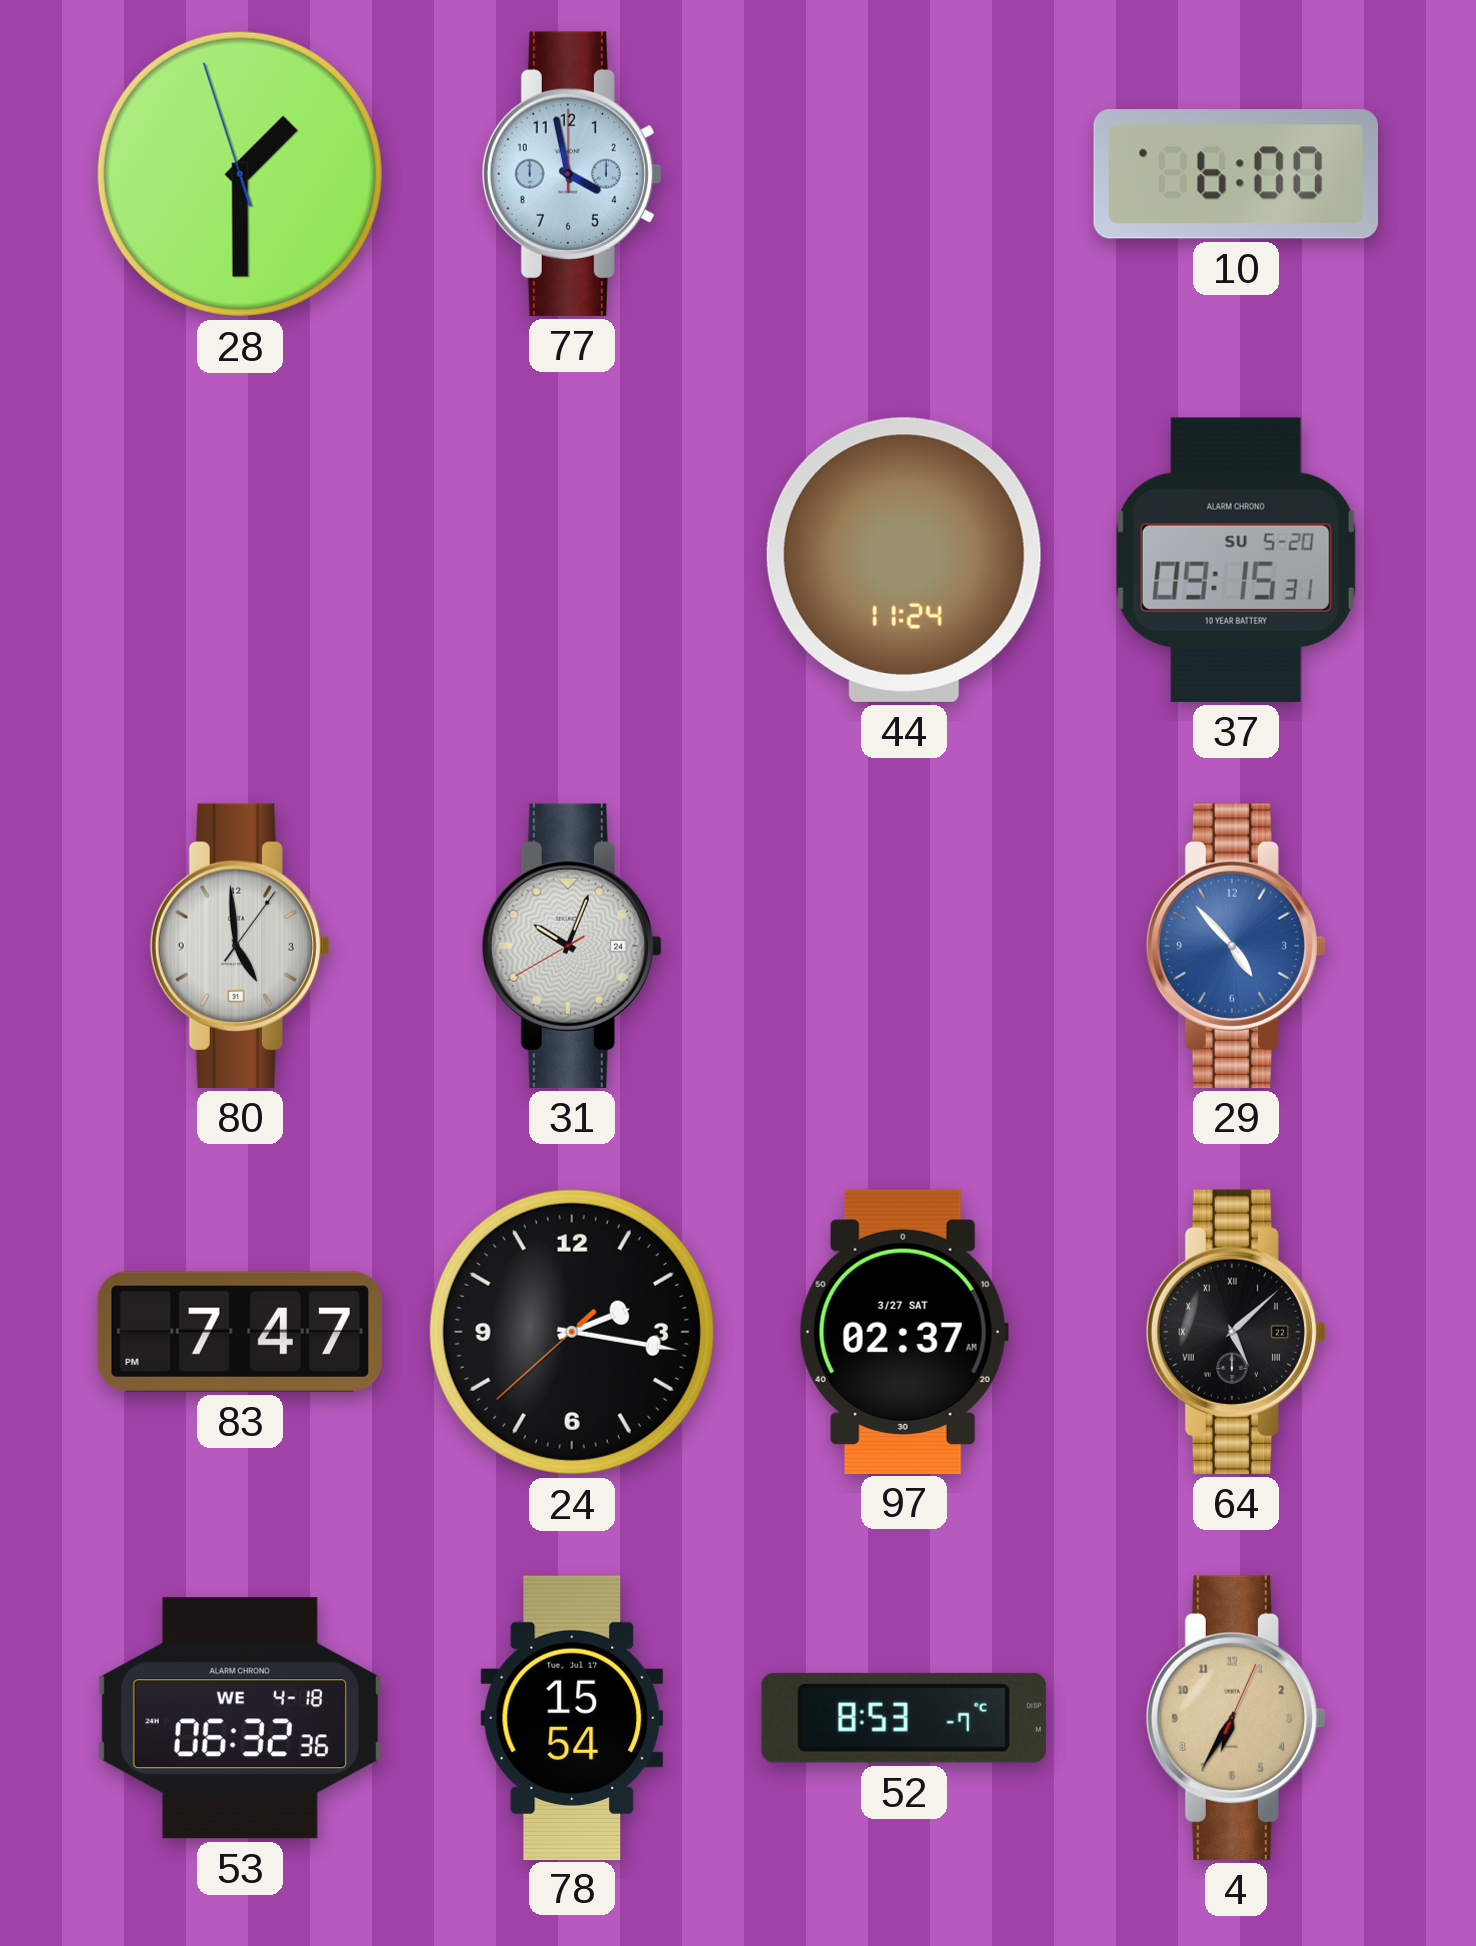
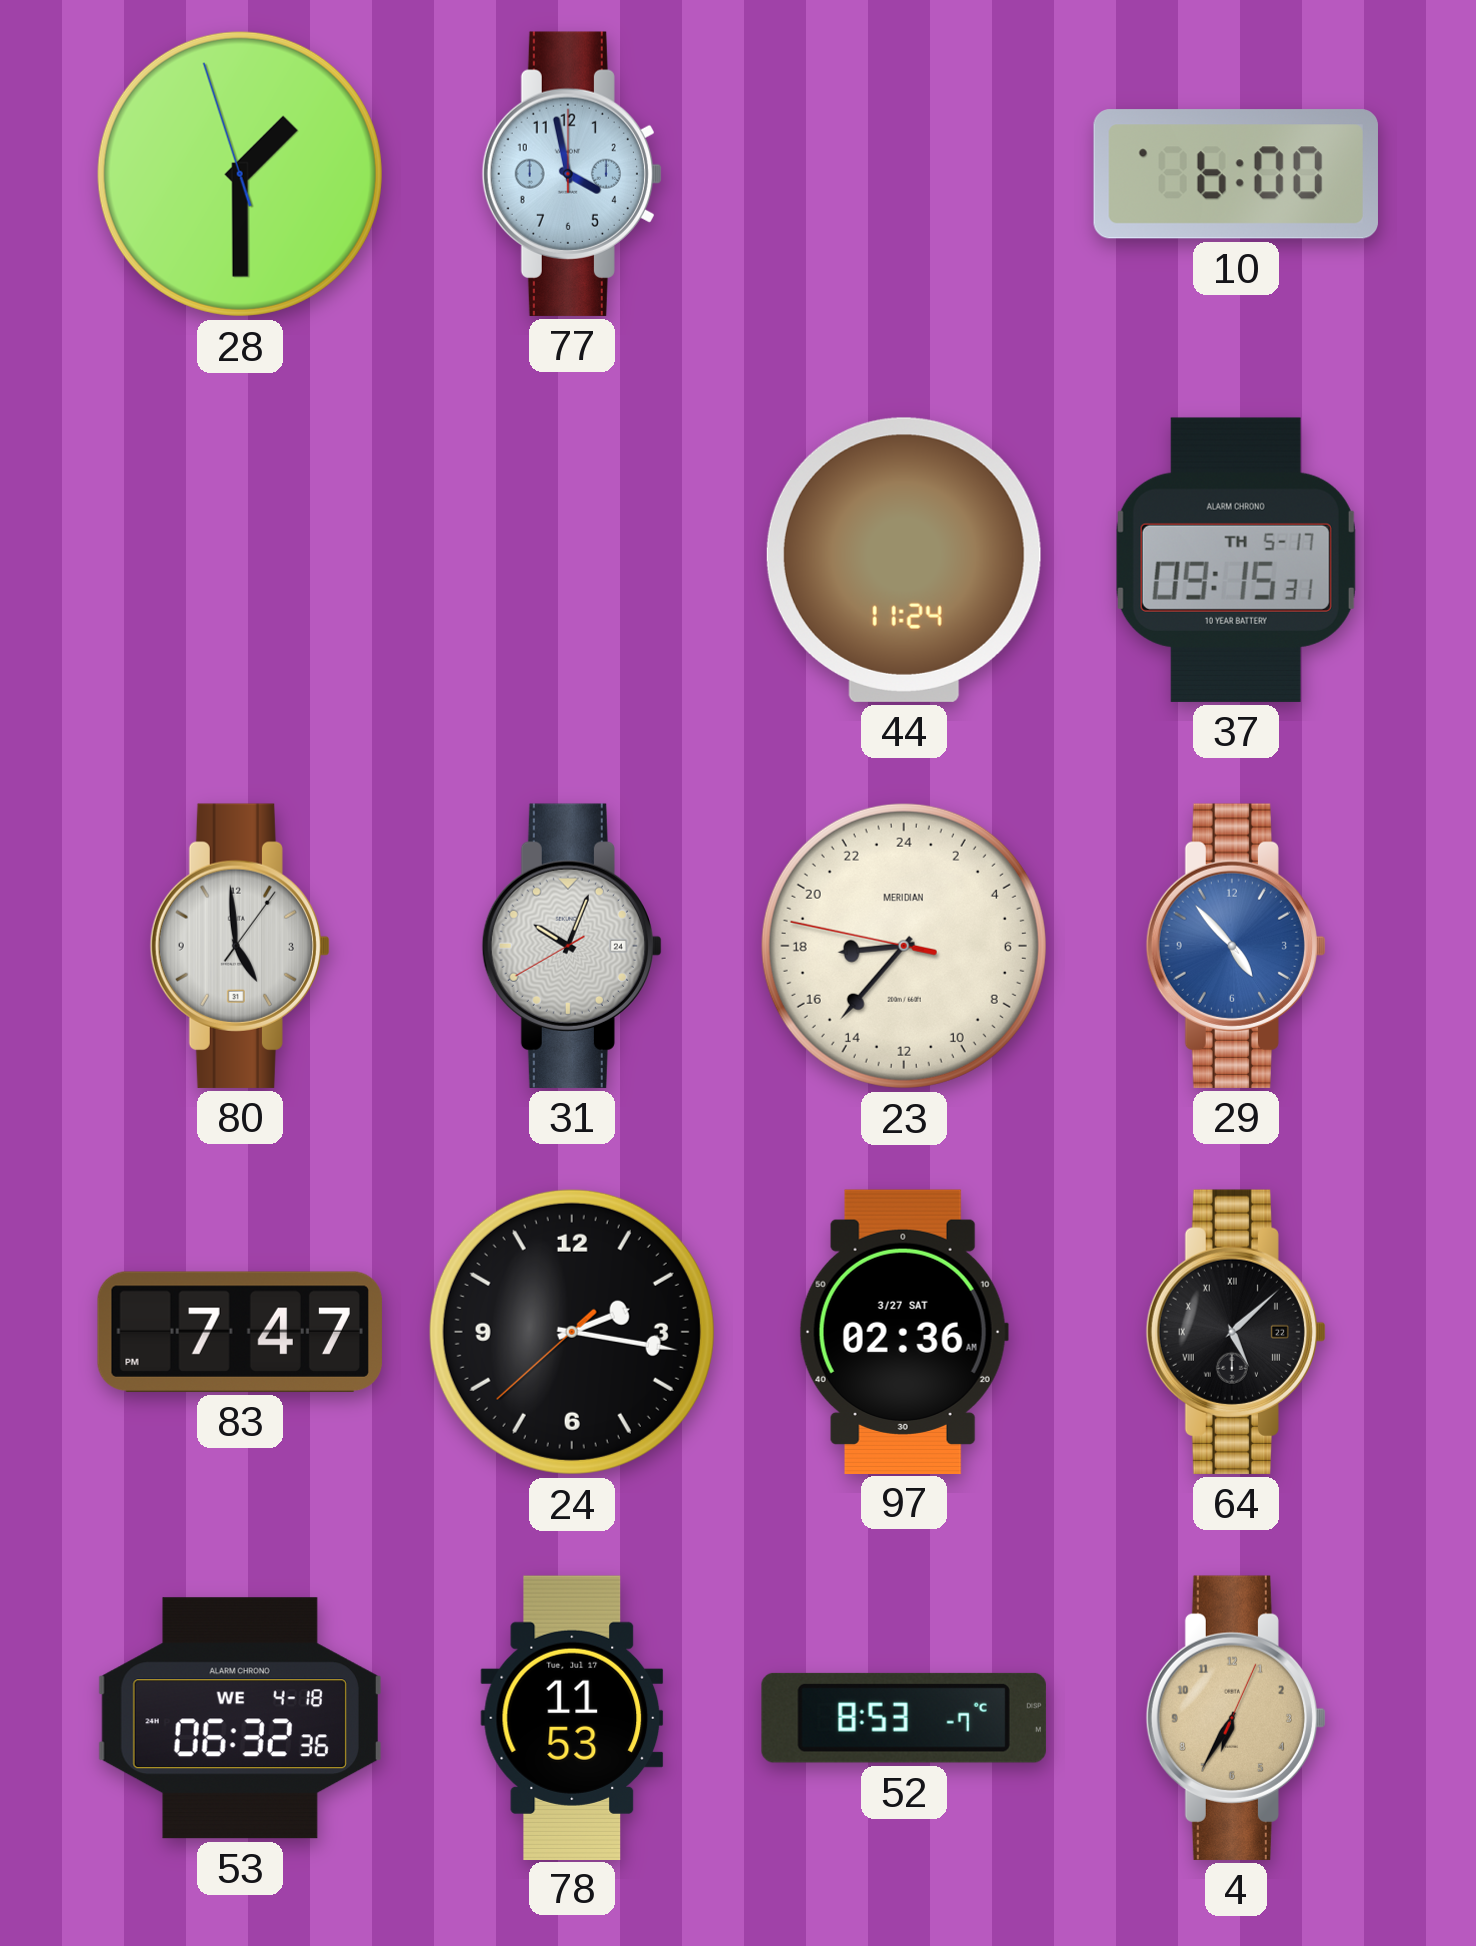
37 date: SU 5-20 -> TH 5-17
23: none -> 17:36
97: 02:37 -> 02:36
78: 15:54 -> 11:53
